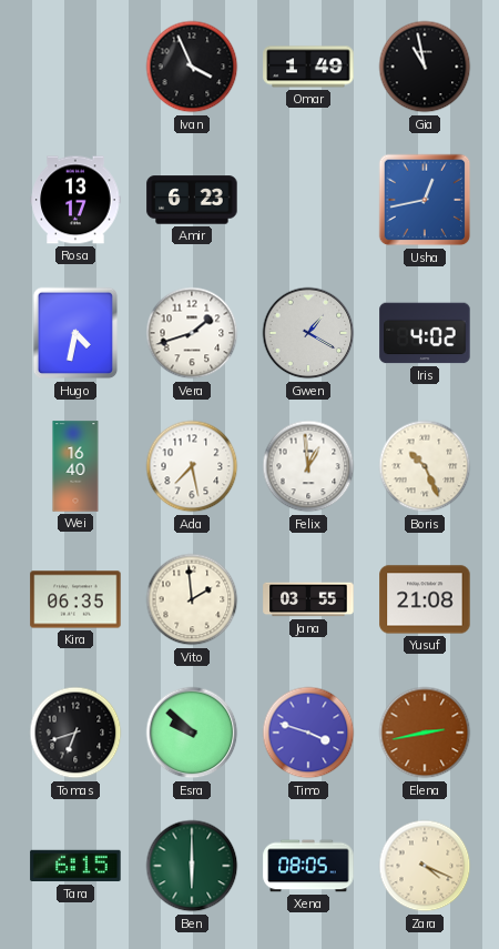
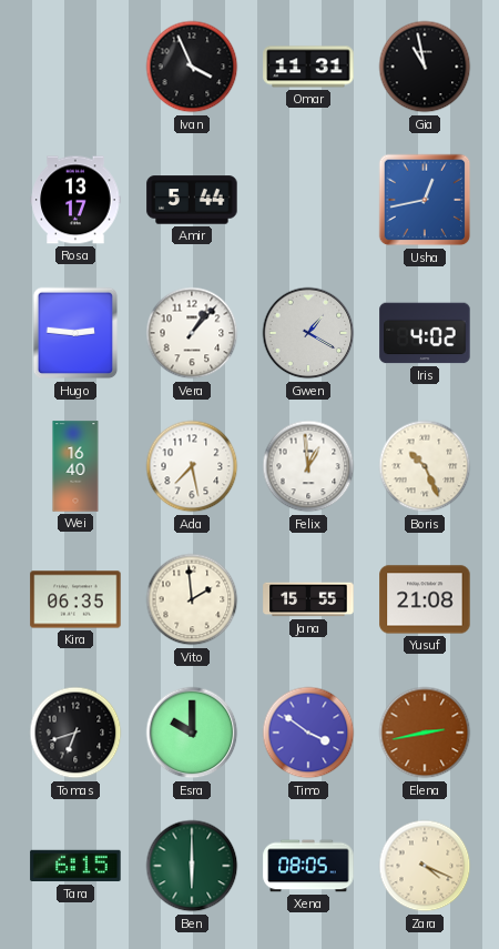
Omar: 1:49 -> 11:31
Amir: 6:23 -> 5:44
Hugo: 4:32 -> 2:46
Vera: 1:42 -> 1:07
Jana: 03:55 -> 15:55
Esra: 9:52 -> 10:00
Timo: 3:48 -> 3:51
